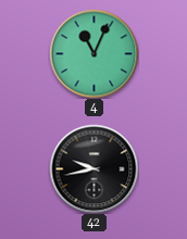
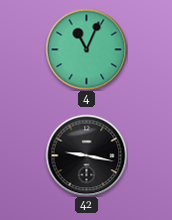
42: 9:43 -> 9:17
